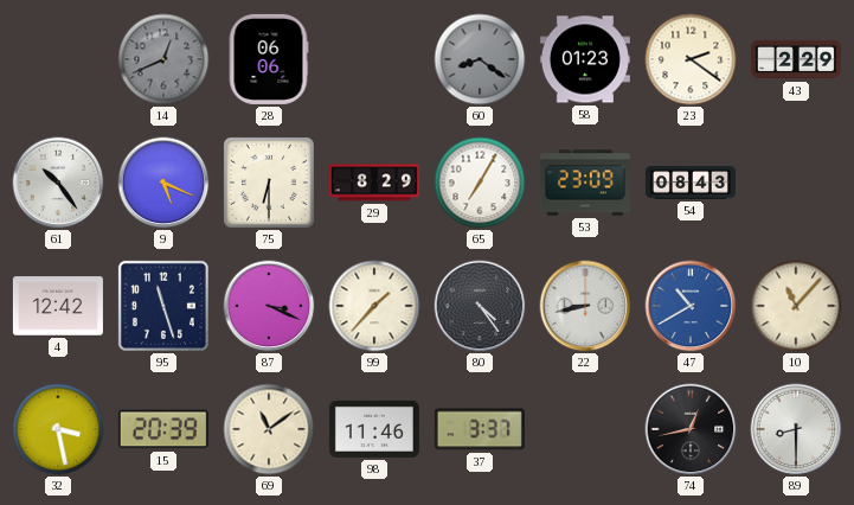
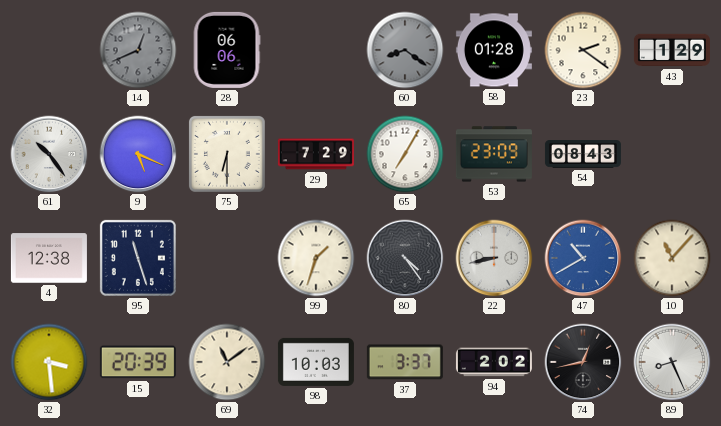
58: 01:23 -> 01:28
43: 2:29 -> 1:29
29: 8:29 -> 7:29
4: 12:42 -> 12:38
87: 3:19 -> none
99: 1:37 -> 1:33
32: 3:28 -> 3:29
98: 11:46 -> 10:03
94: none -> 2:02
89: 8:30 -> 8:26
